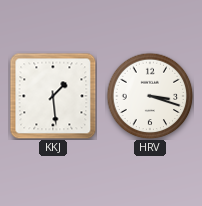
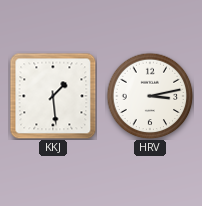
HRV: 3:18 -> 3:13
